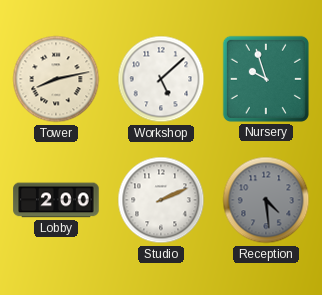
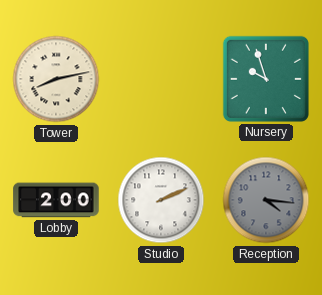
Workshop: 5:08 -> none
Reception: 4:29 -> 4:16
